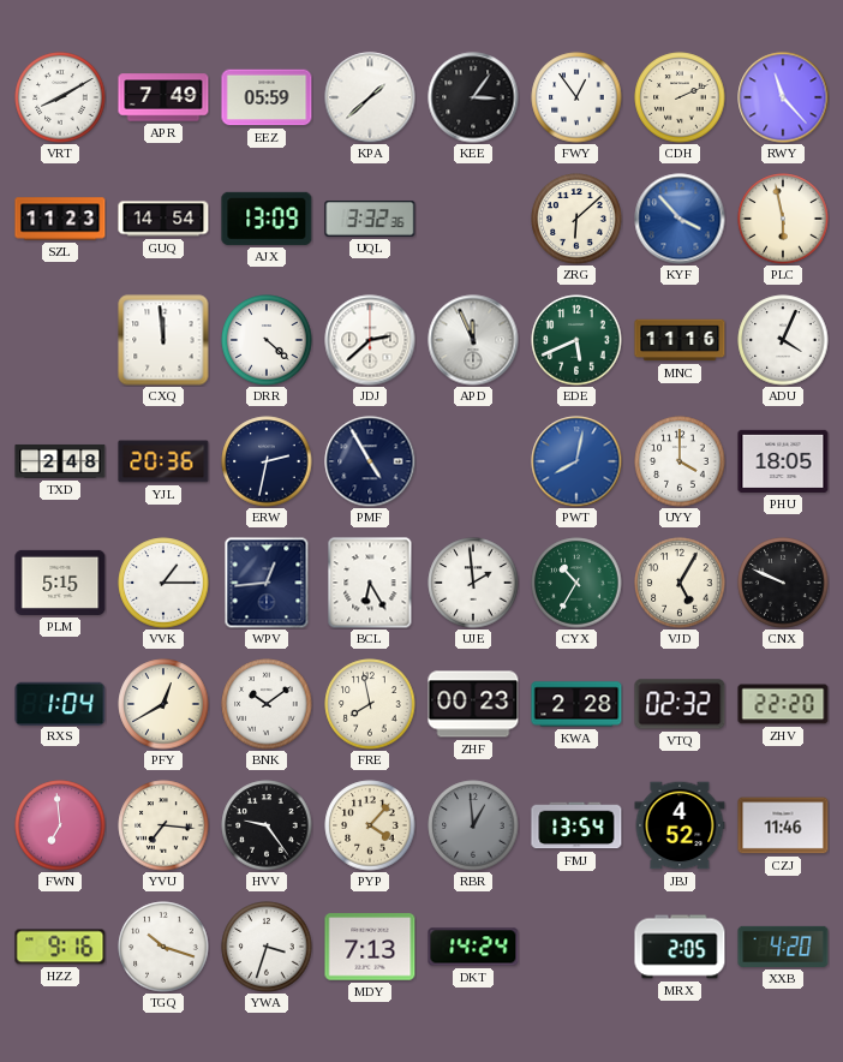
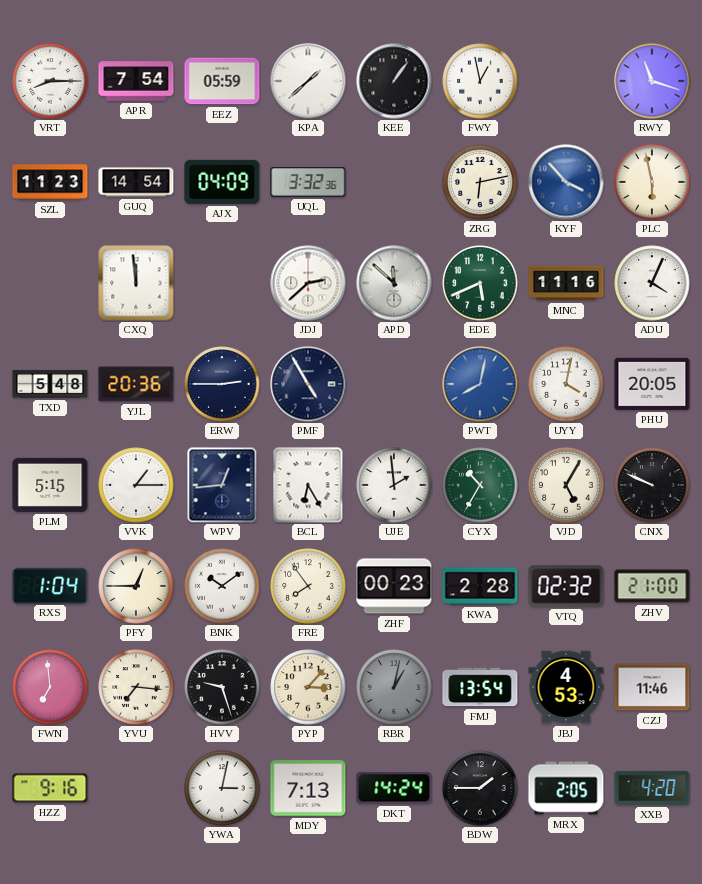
VRT: 8:10 -> 8:15
APR: 7:49 -> 7:54
KEE: 3:06 -> 1:06
FWY: 12:54 -> 12:58
CDH: 2:11 -> none
RWY: 11:23 -> 11:18
AJX: 13:09 -> 04:09
ZRG: 6:08 -> 6:13
DRR: 4:22 -> none
APD: 11:56 -> 11:52
TXD: 2:48 -> 5:48
ERW: 2:32 -> 2:45
UYY: 4:00 -> 4:02
PHU: 18:05 -> 20:05
PFY: 12:40 -> 12:45
FRE: 7:58 -> 7:54
ZHV: 22:20 -> 21:00
HVV: 9:24 -> 9:27
PYP: 4:07 -> 3:07
RBR: 12:59 -> 1:02
JBJ: 4:52 -> 4:53
TGQ: 10:18 -> none
YWA: 3:33 -> 3:02
BDW: none -> 1:45
